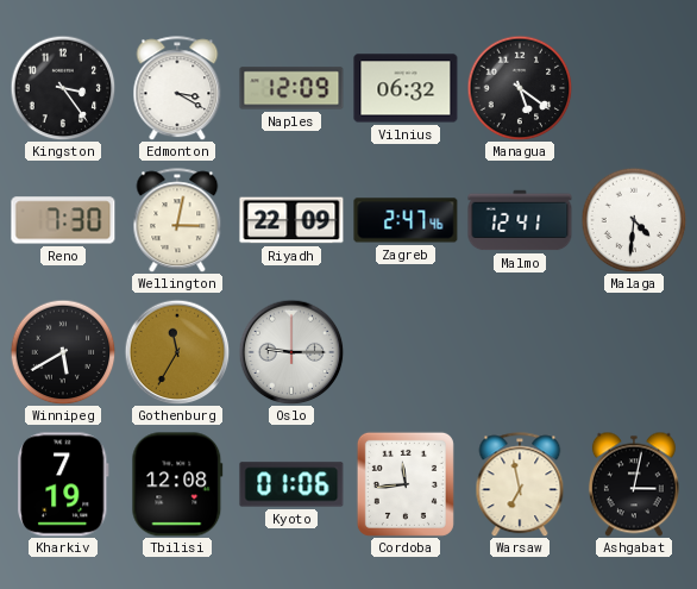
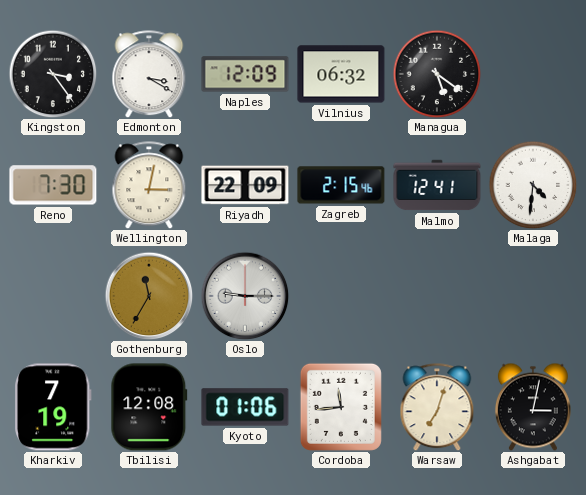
Zagreb: 2:47 -> 2:15
Winnipeg: 5:40 -> none
Warsaw: 6:58 -> 7:03
